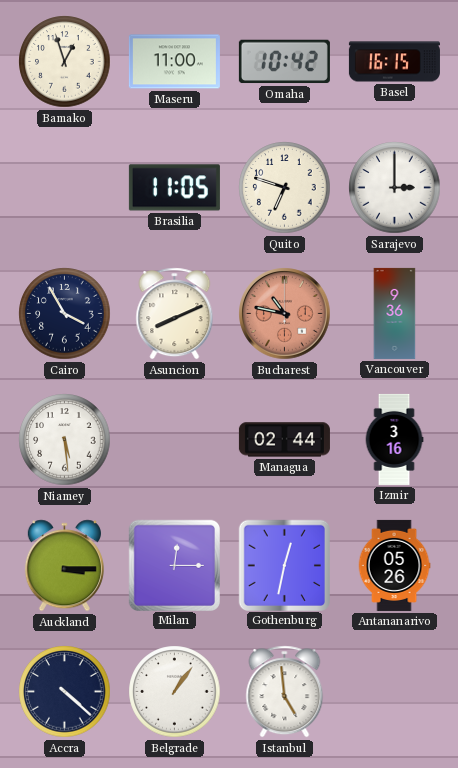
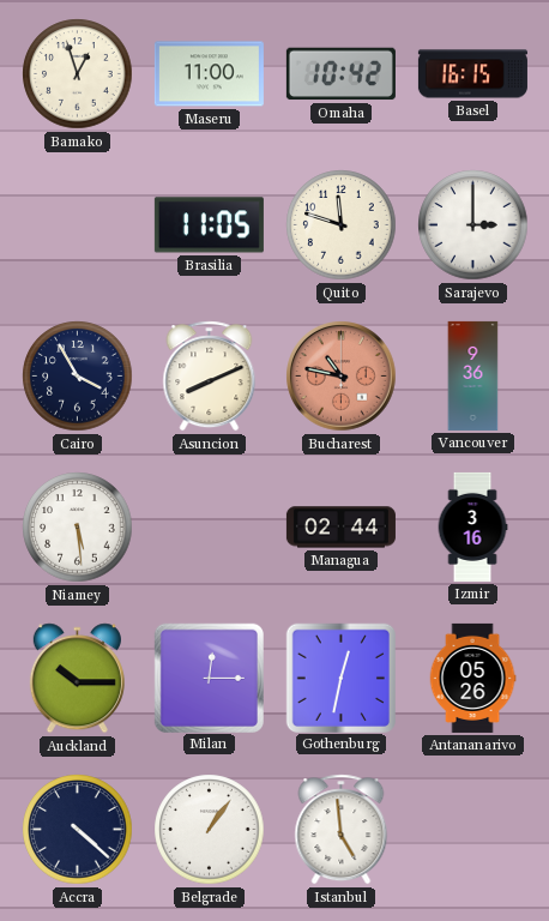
Quito: 6:48 -> 11:48
Auckland: 3:15 -> 10:15
